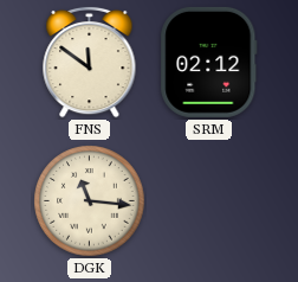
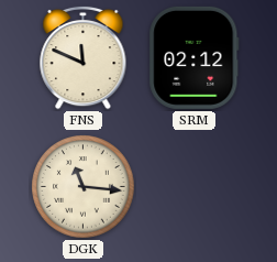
FNS: 11:51 -> 11:49
